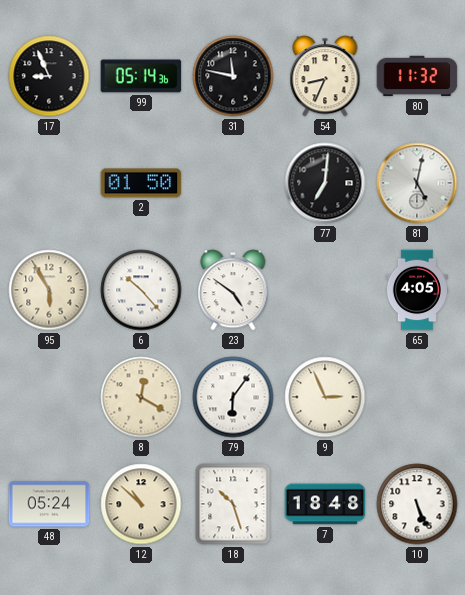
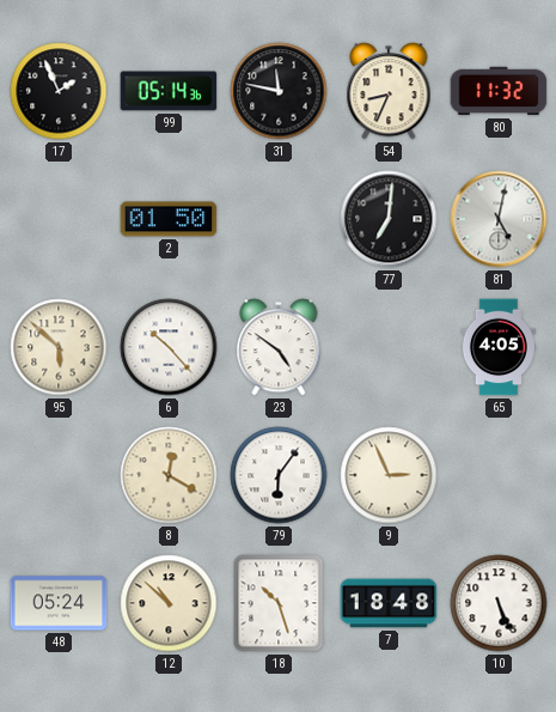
17: 8:56 -> 1:56
95: 5:55 -> 5:52
